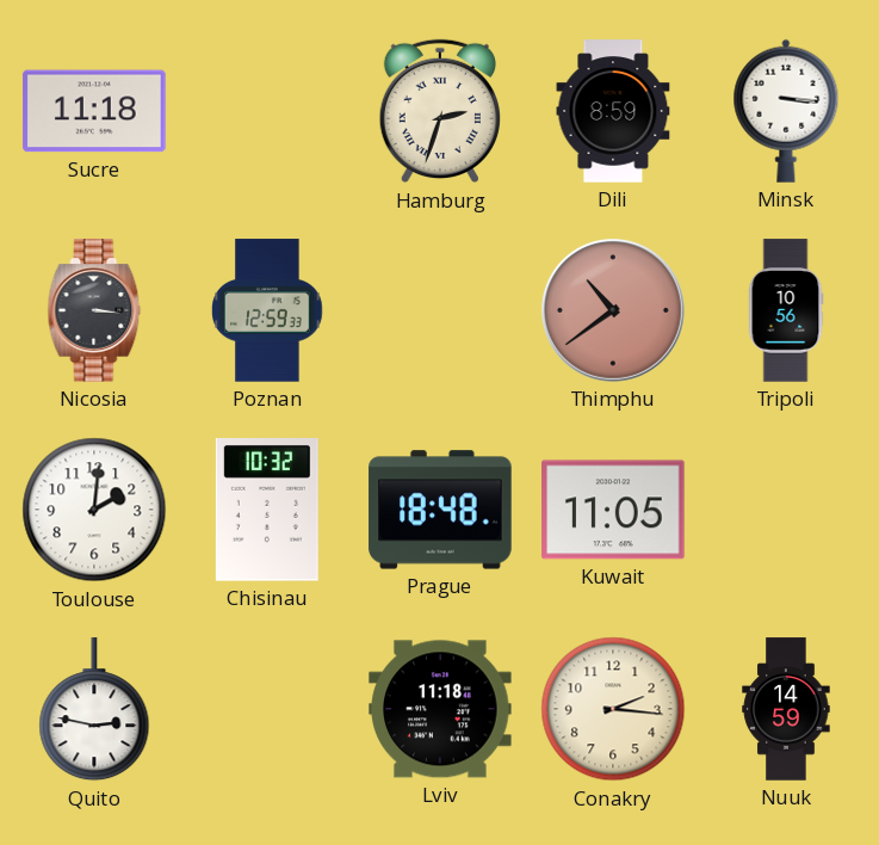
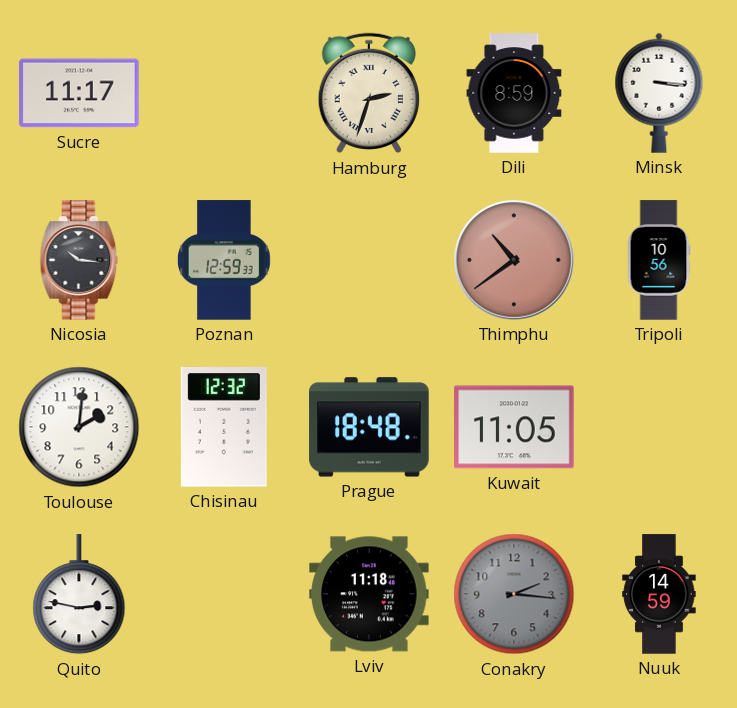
Sucre: 11:18 -> 11:17
Nicosia: 3:16 -> 10:16
Chisinau: 10:32 -> 12:32
Conakry dial: cream -> grey
